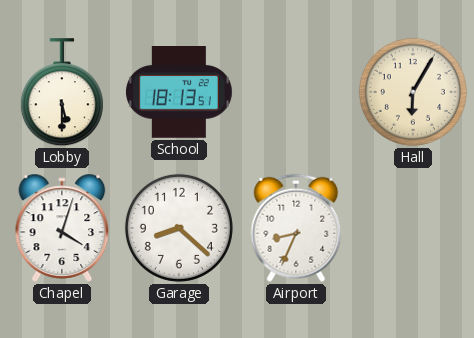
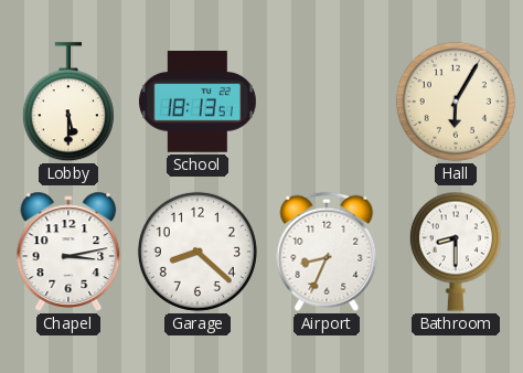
Chapel: 4:03 -> 3:13
Bathroom: none -> 8:30
